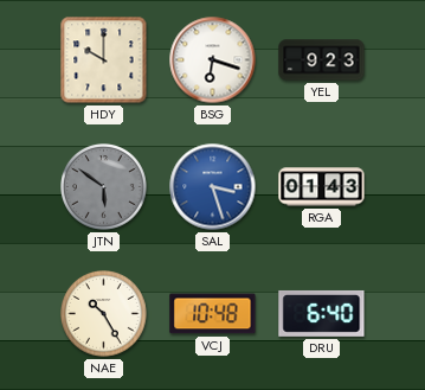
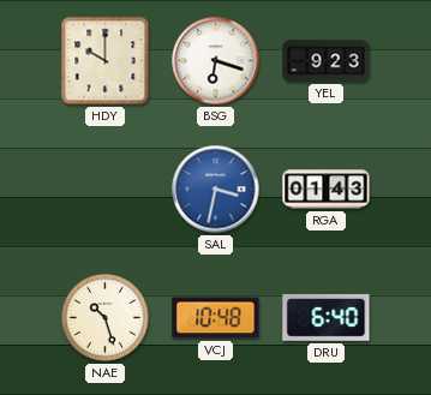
JTN: 5:51 -> none
SAL: 3:27 -> 3:32
NAE: 10:25 -> 10:27
